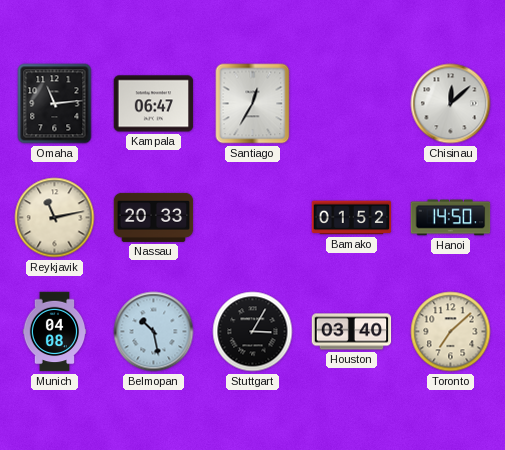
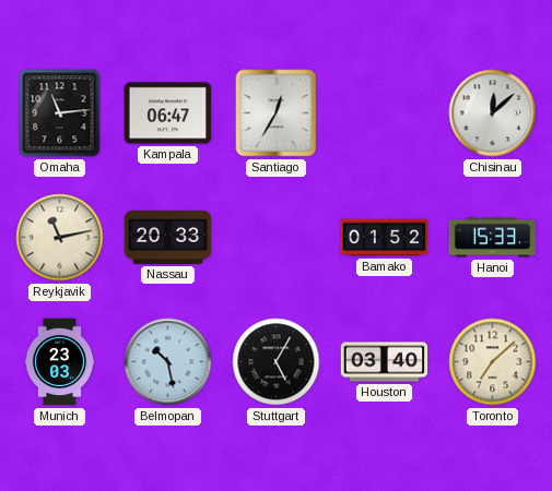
Hanoi: 14:50 -> 15:33
Munich: 04:08 -> 23:03
Stuttgart: 3:05 -> 5:05
